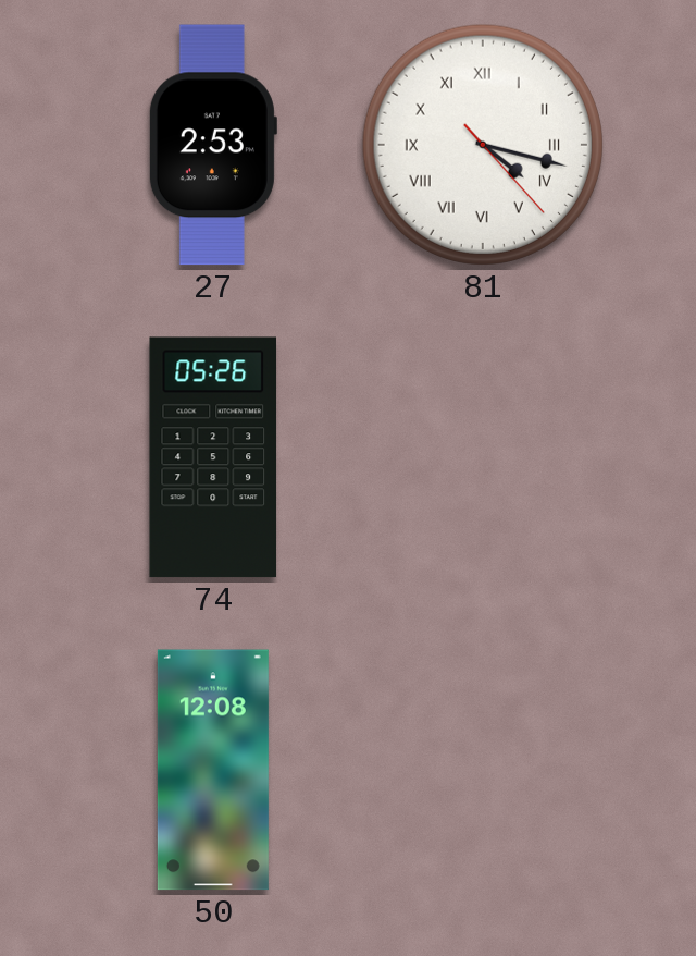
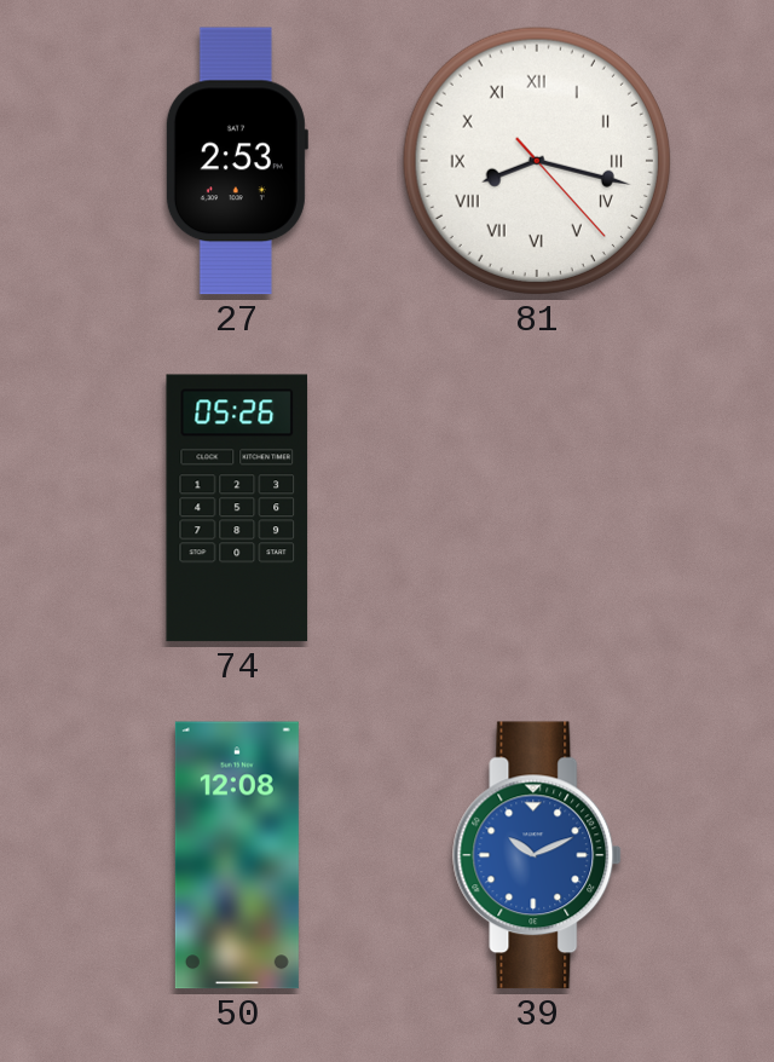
81: 4:17 -> 8:17
39: none -> 10:11
